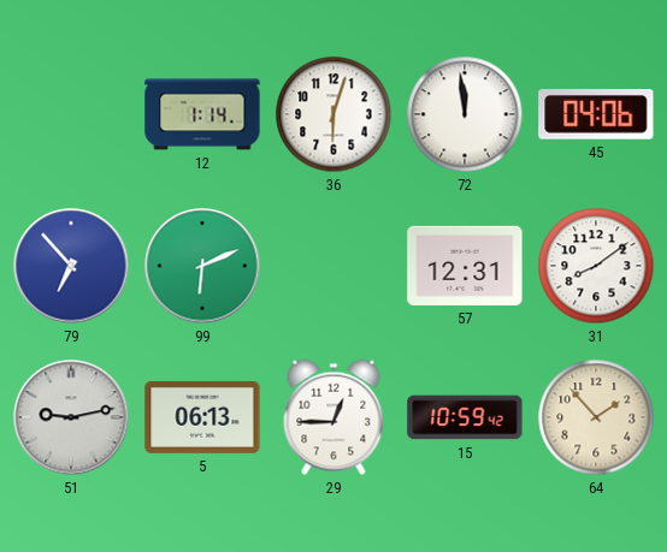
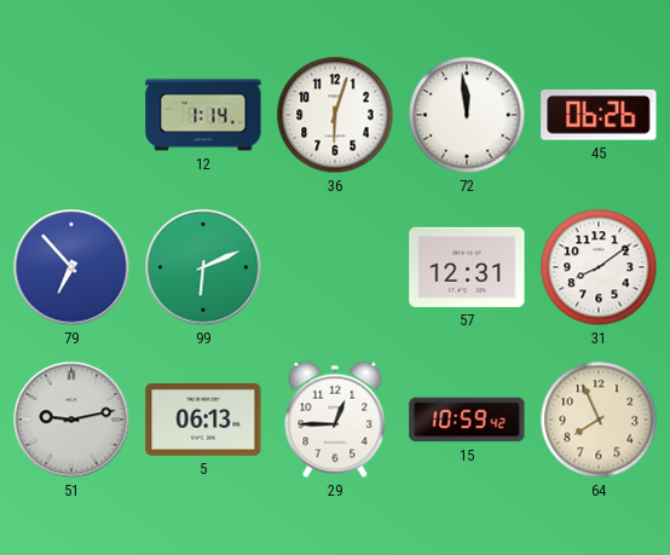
45: 04:06 -> 06:26
64: 1:53 -> 7:56
